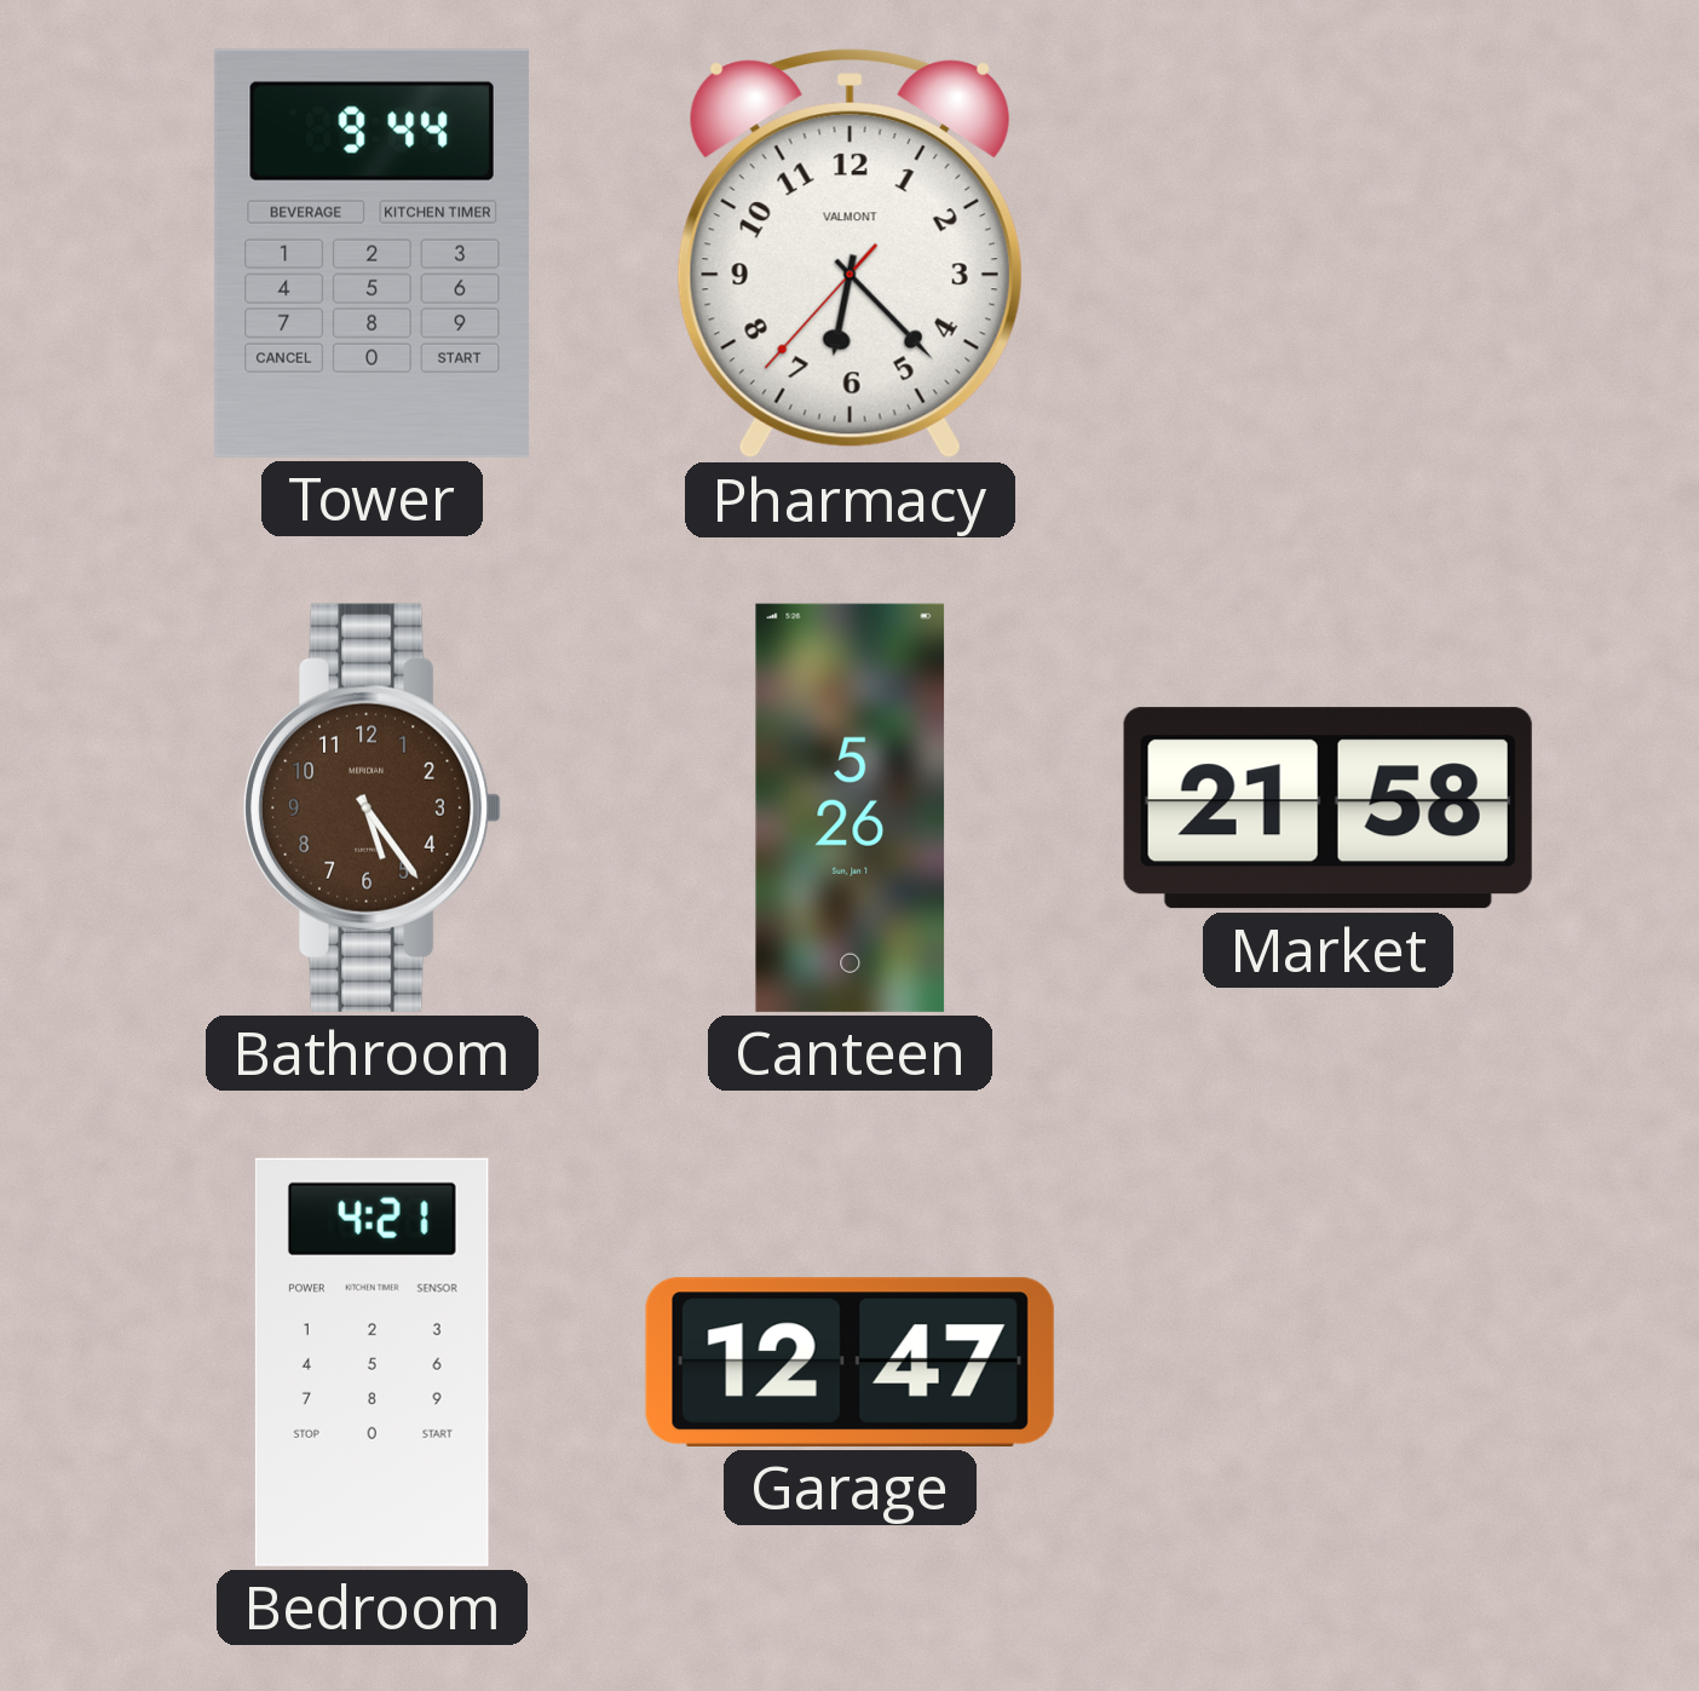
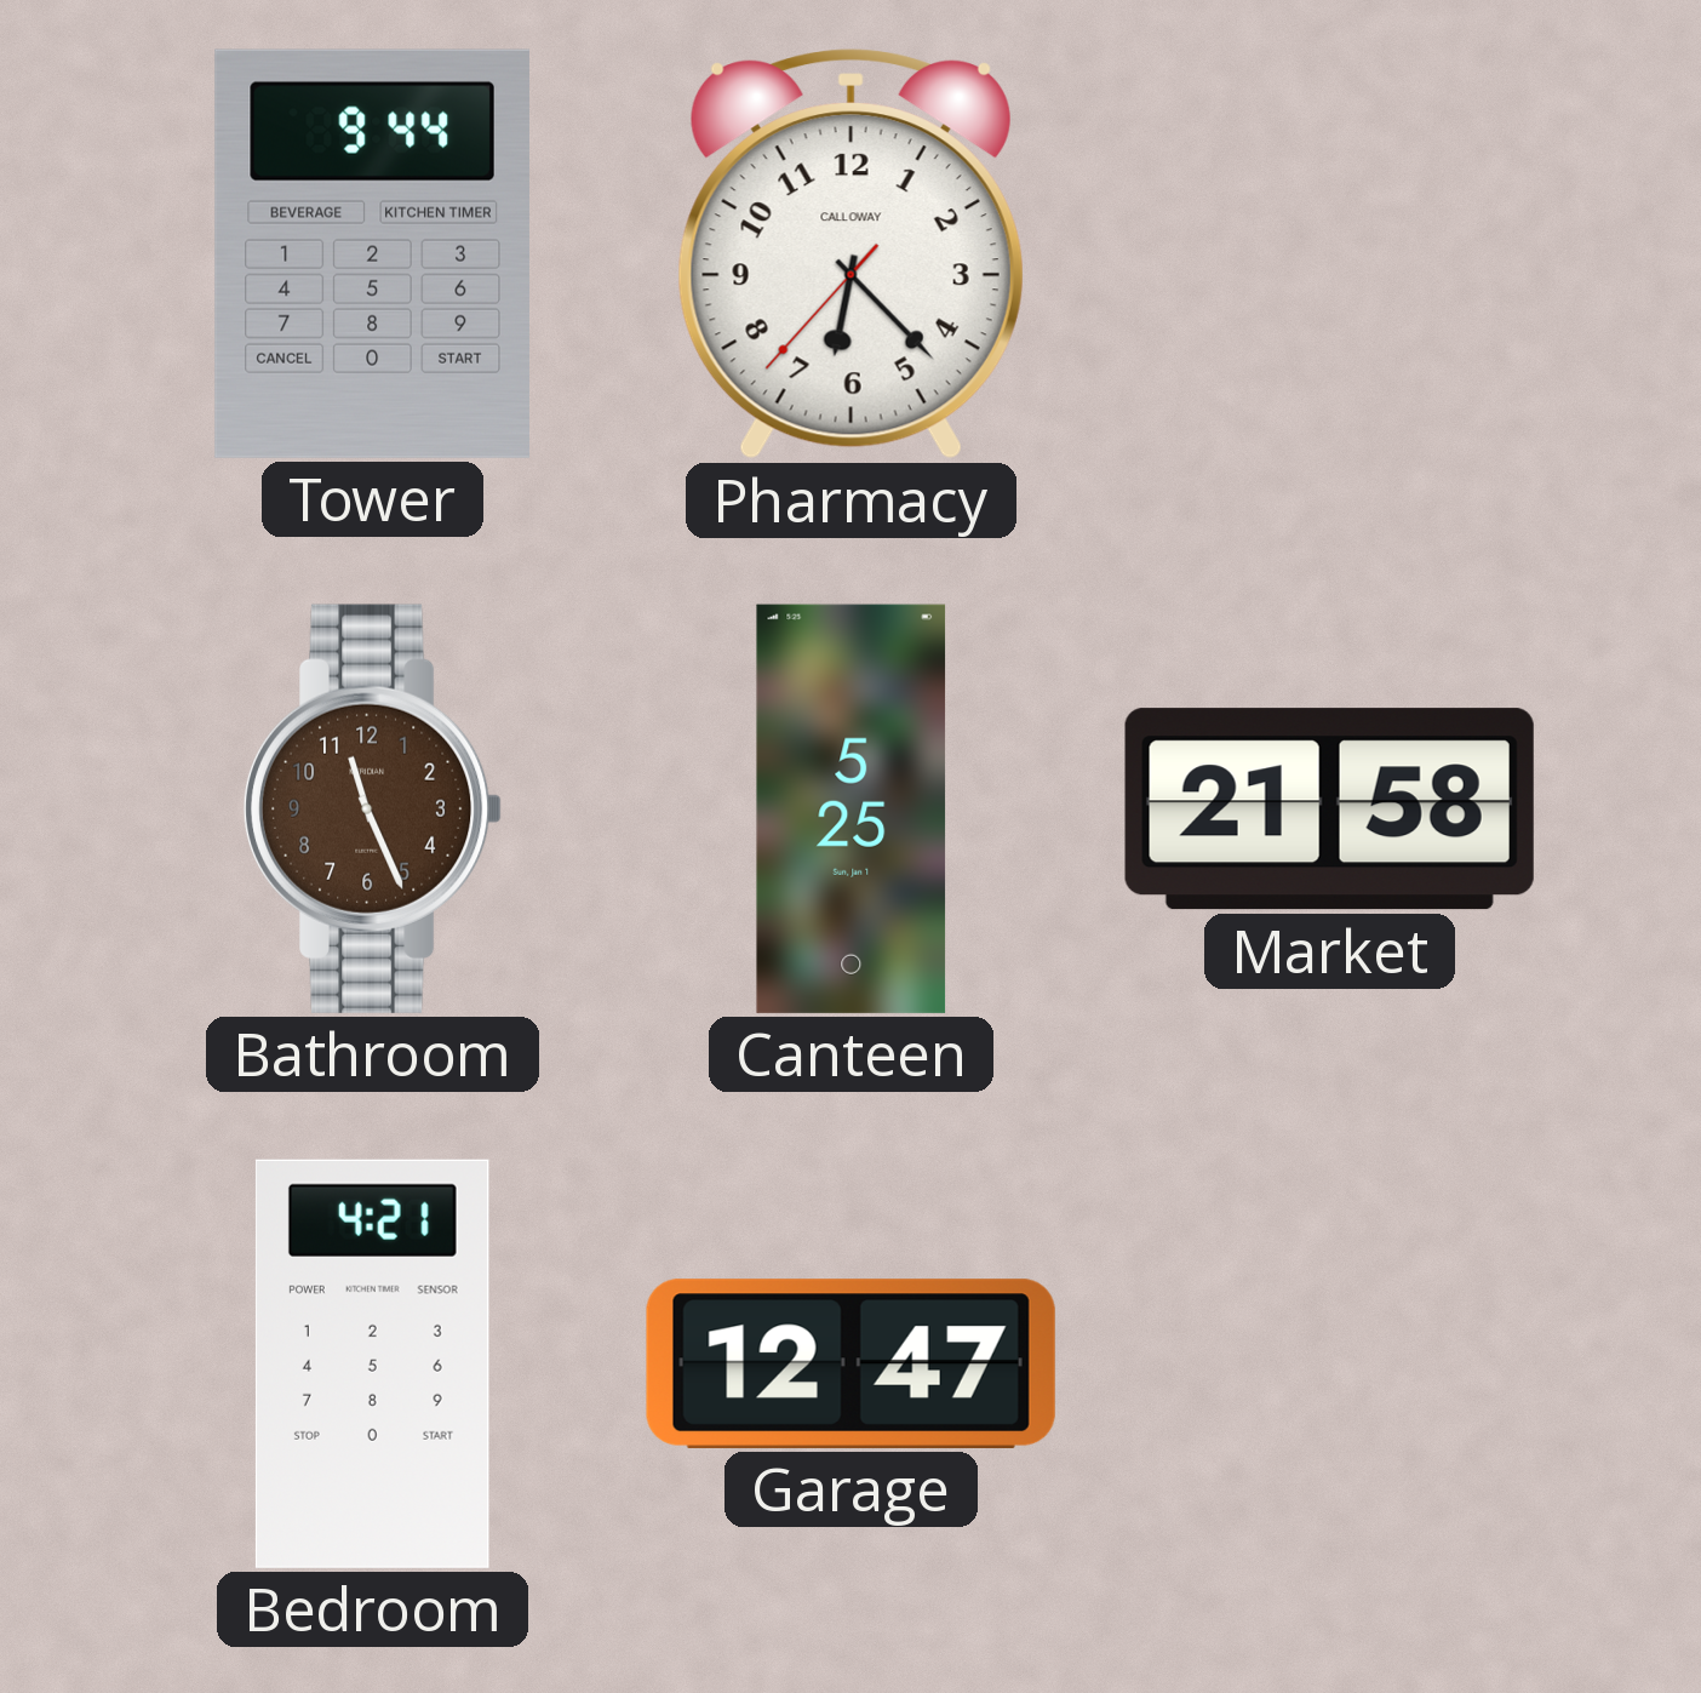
Pharmacy brand: VALMONT -> CALLOWAY
Bathroom: 5:24 -> 11:26
Canteen: 5:26 -> 5:25
